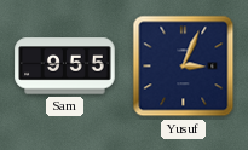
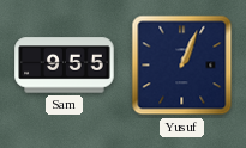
Yusuf: 3:04 -> 1:04
